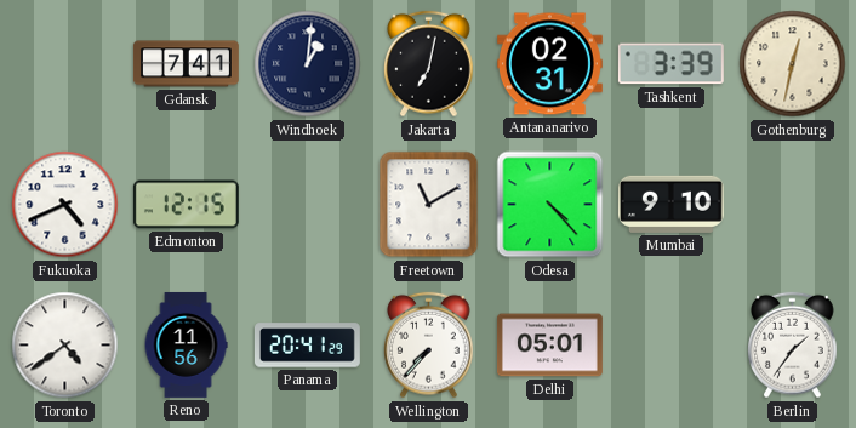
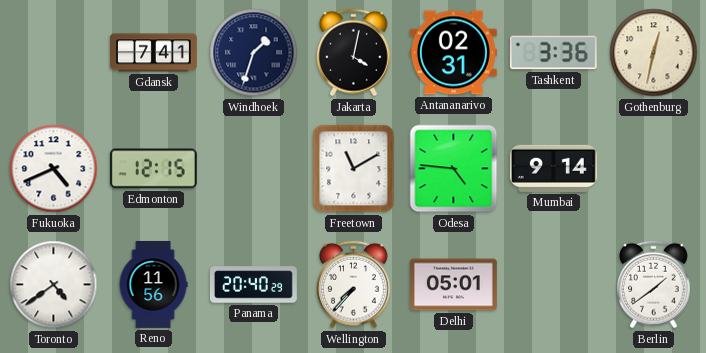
Windhoek: 1:01 -> 1:33
Jakarta: 7:02 -> 4:02
Tashkent: 3:39 -> 3:36
Odesa: 4:23 -> 4:46
Mumbai: 9:10 -> 9:14
Panama: 20:41 -> 20:40
Berlin: 1:36 -> 1:39
